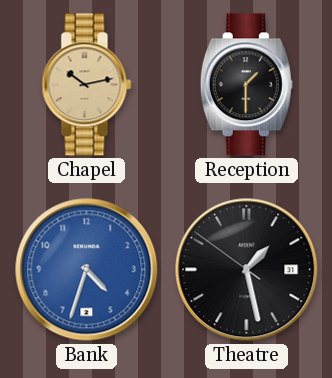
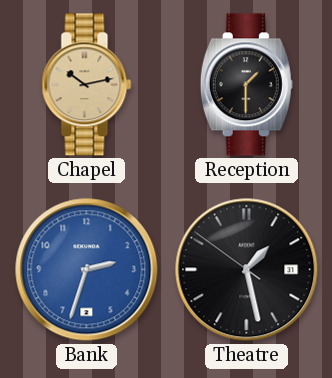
Bank: 4:33 -> 2:33
